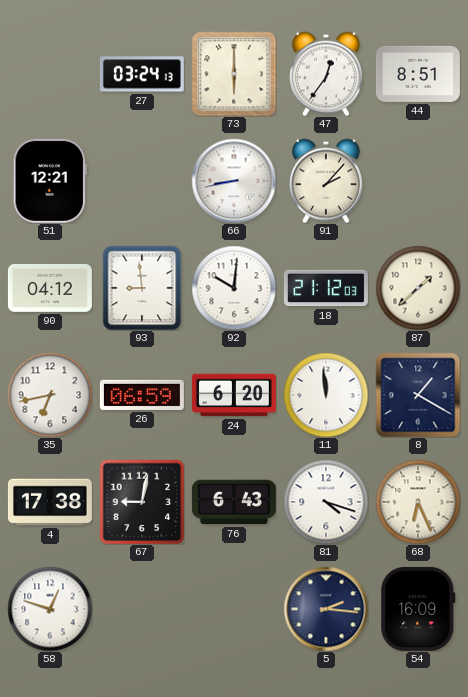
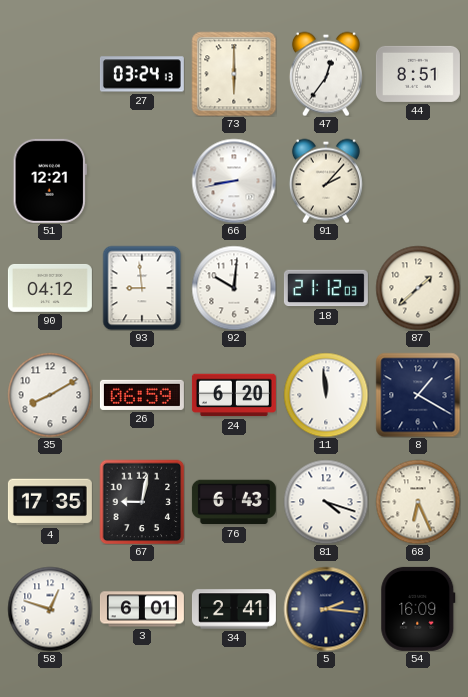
35: 6:43 -> 8:10
4: 17:38 -> 17:35
3: none -> 6:01
34: none -> 2:41
